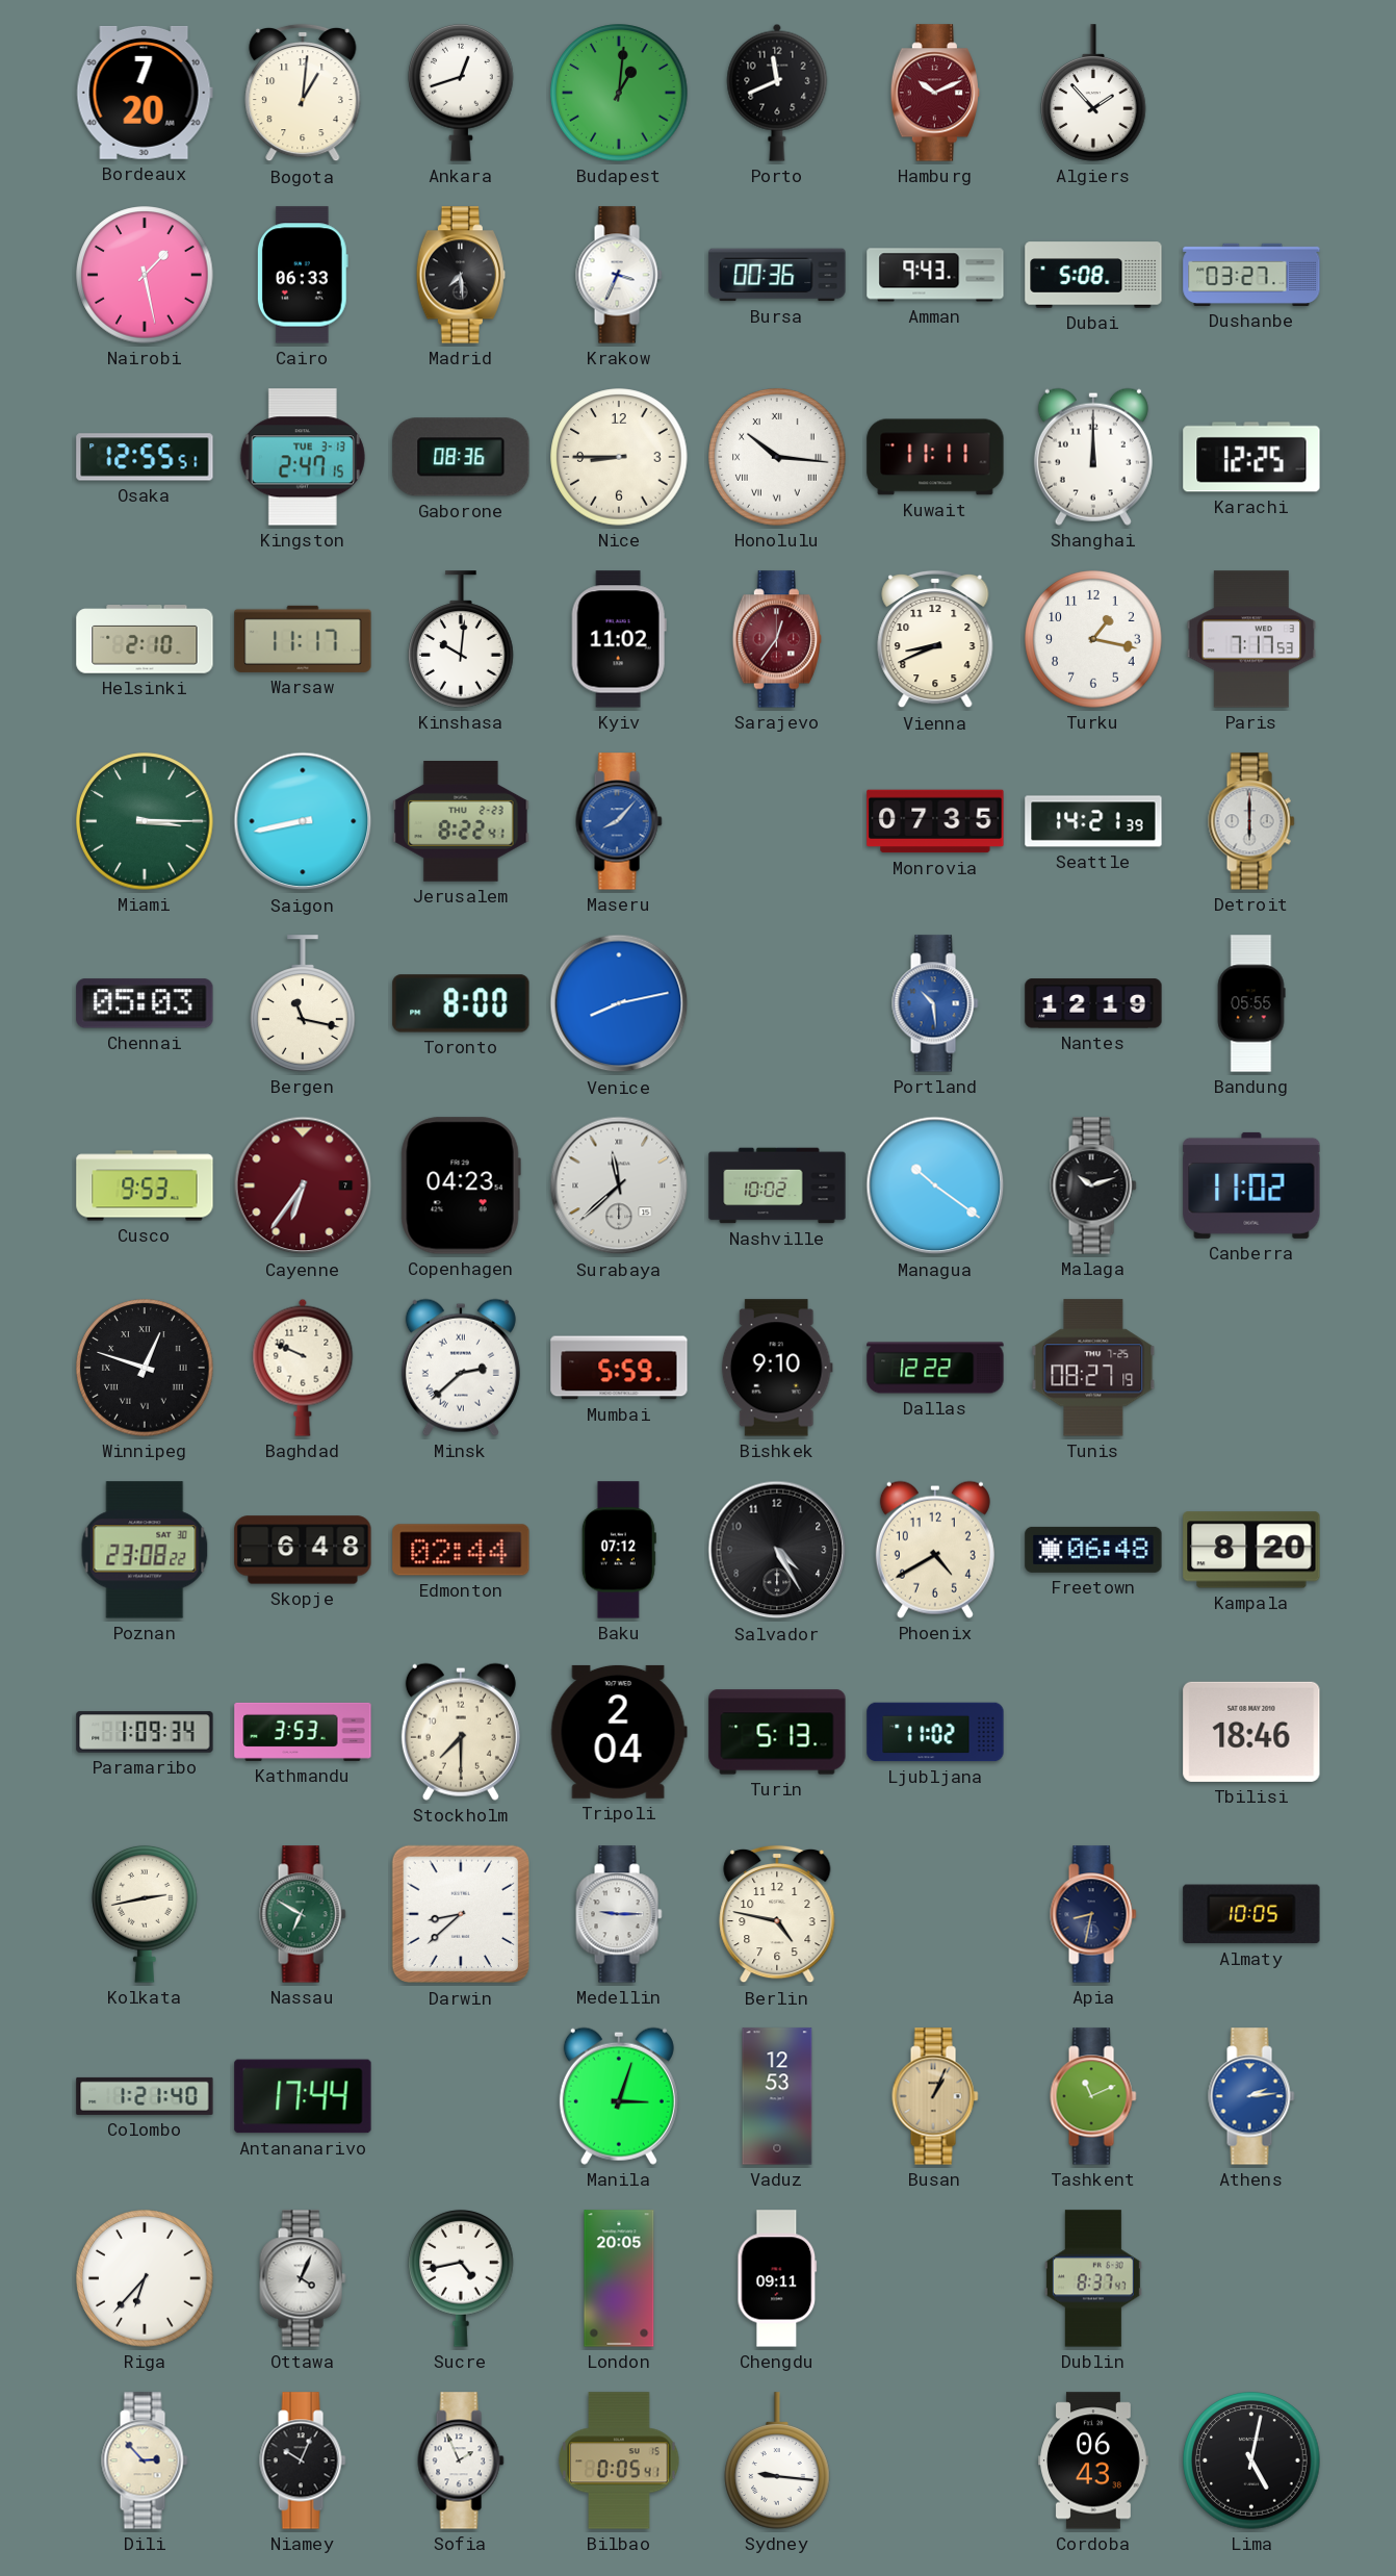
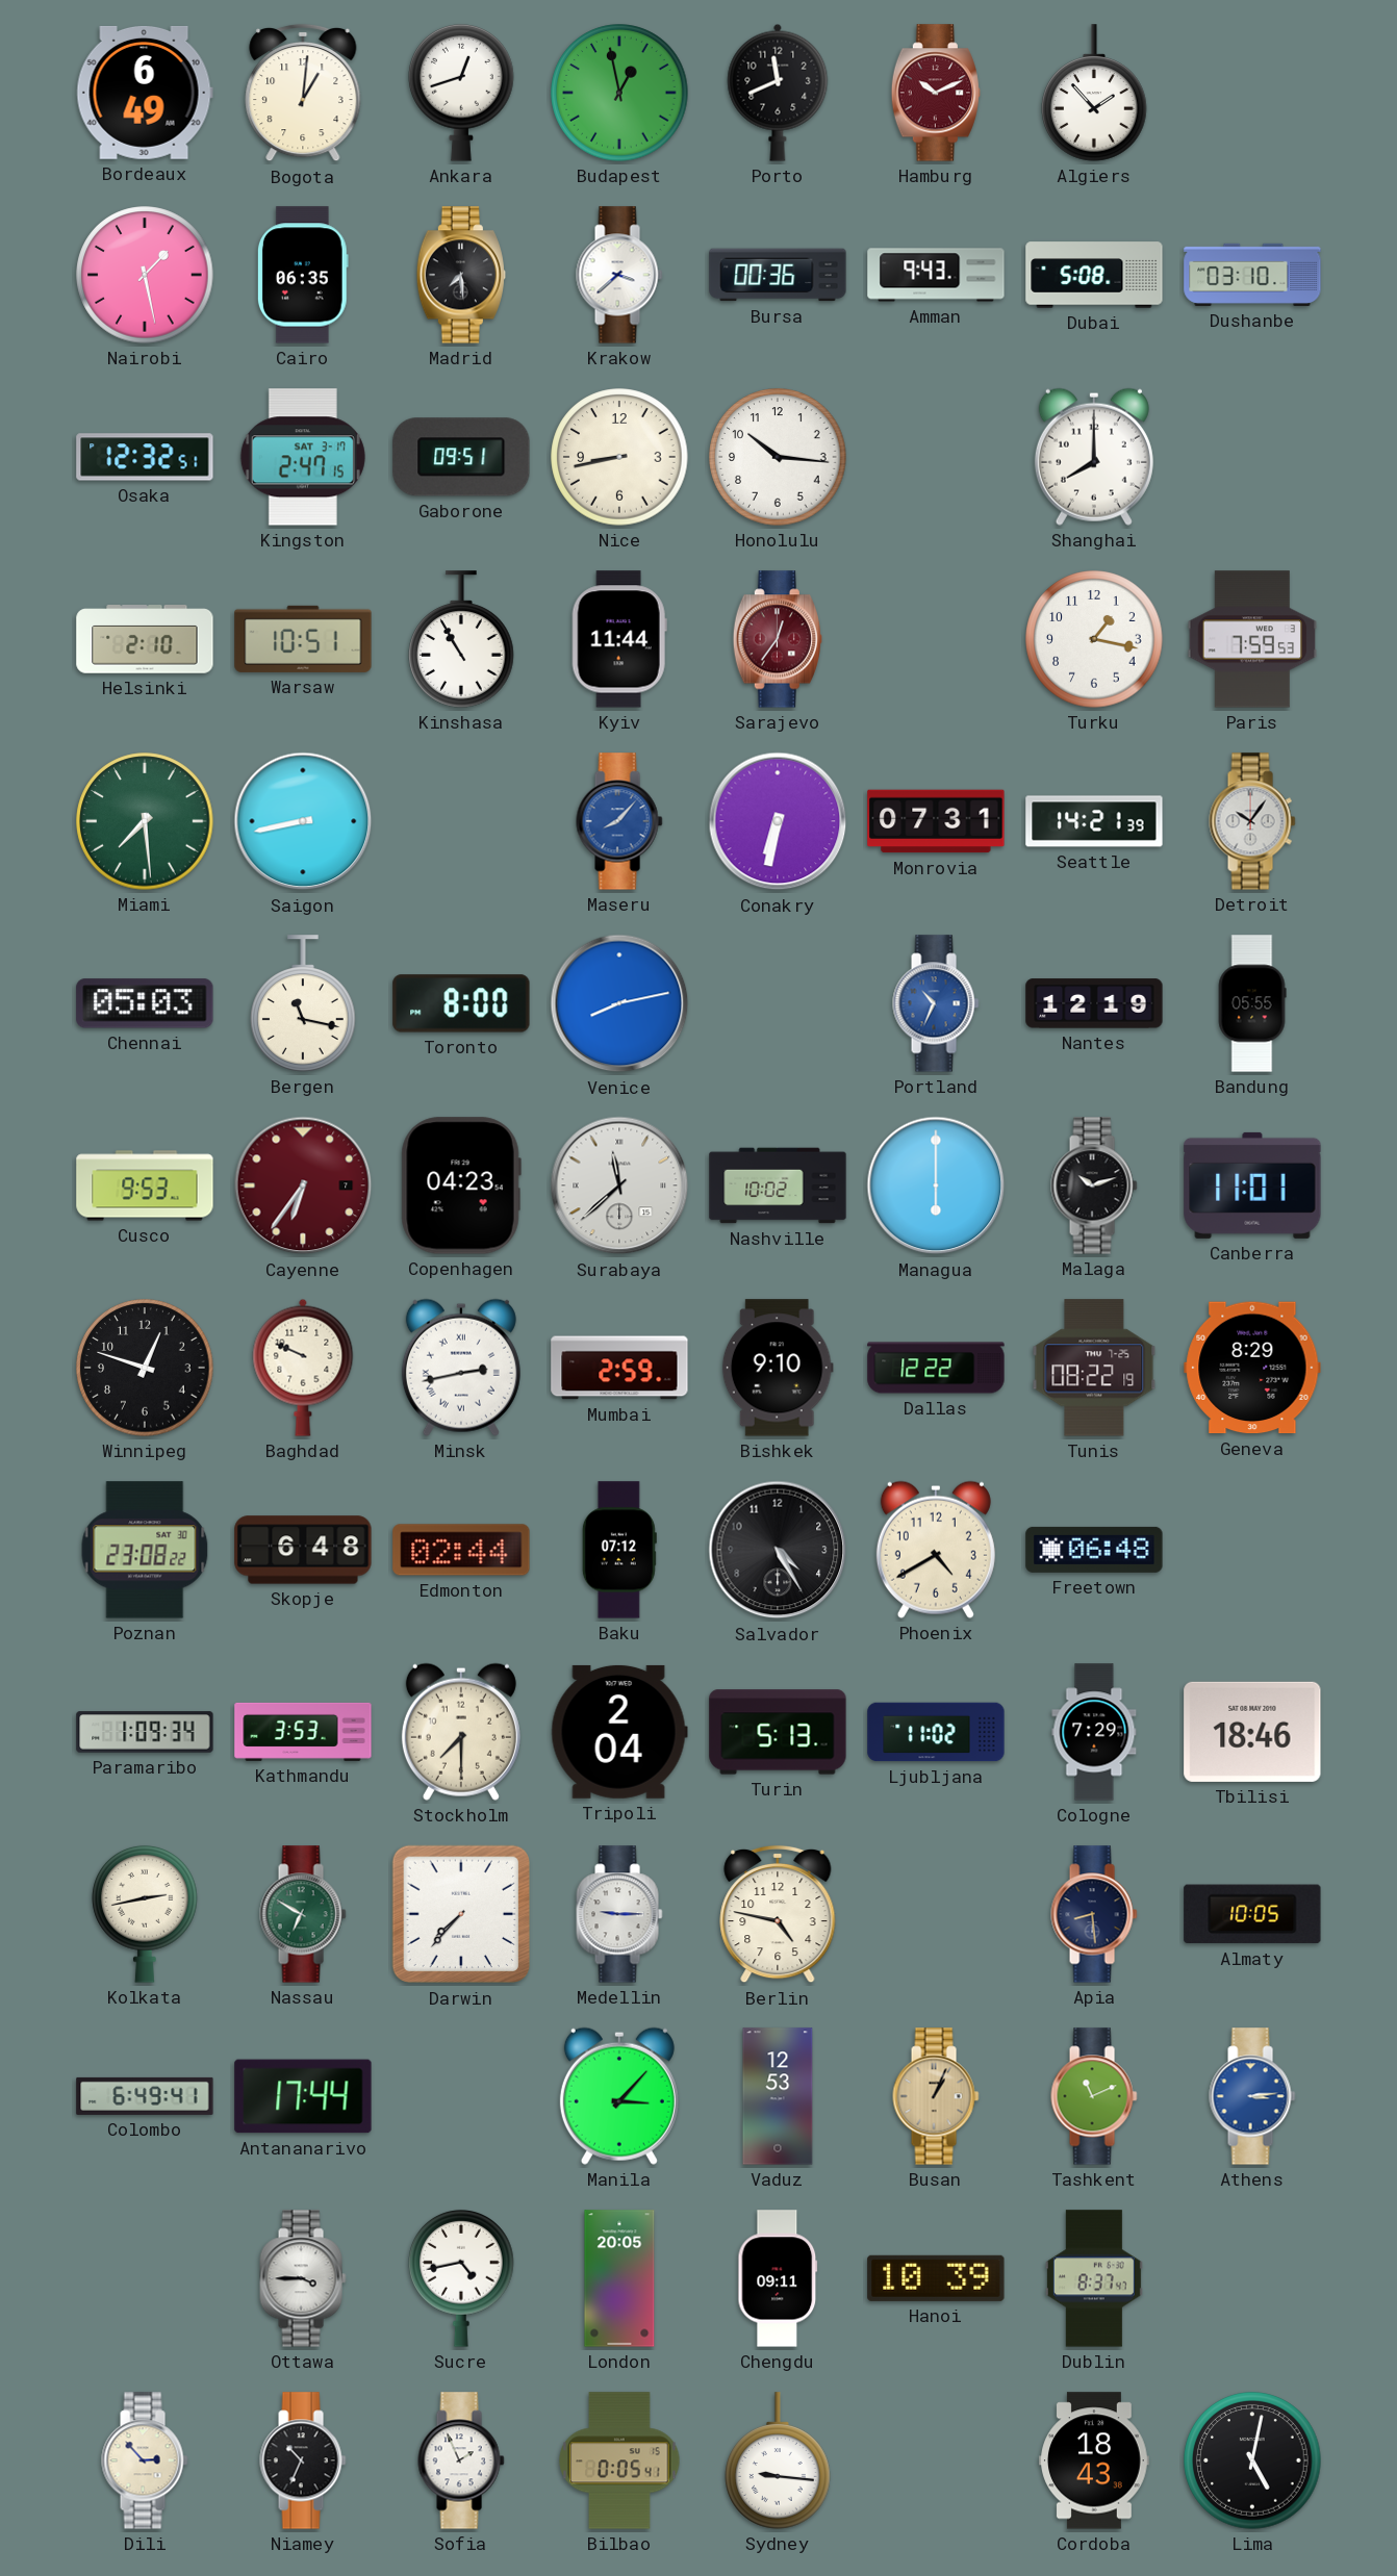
Bordeaux: 7:20 -> 6:49
Budapest: 1:01 -> 12:58
Cairo: 06:33 -> 06:35
Krakow: 3:34 -> 3:38
Dushanbe: 03:27 -> 03:10
Osaka: 12:55 -> 12:32
Kingston date: TUE 3-13 -> SAT 3-17
Gaborone: 08:36 -> 09:51
Nice: 8:45 -> 8:43
Honolulu numerals: Roman -> Arabic
Kuwait: 11:11 -> none
Shanghai: 12:00 -> 8:00
Karachi: 12:25 -> none
Warsaw: 11:17 -> 10:51
Kinshasa: 10:01 -> 10:55
Kyiv: 11:02 -> 11:44
Vienna: 8:41 -> none
Paris: 7:17 -> 7:59
Miami: 3:15 -> 7:29
Jerusalem: 8:22 -> none
Conakry: none -> 6:32
Monrovia: 07:35 -> 07:31
Detroit: 6:00 -> 10:06
Portland: 10:29 -> 10:34
Managua: 10:21 -> 6:00
Canberra: 11:02 -> 11:01
Winnipeg numerals: Roman -> Arabic
Minsk: 2:38 -> 2:43
Mumbai: 5:59 -> 2:59
Tunis: 08:27 -> 08:22
Geneva: none -> 8:29
Kampala: 8:20 -> none
Cologne: none -> 7:29
Darwin: 8:38 -> 7:37
Apia: 8:32 -> 8:29
Colombo: 1:21 -> 6:49
Manila: 3:03 -> 3:07
Athens: 2:14 -> 3:14
Riga: 6:37 -> none
Ottawa: 4:04 -> 3:45
Hanoi: none -> 10:39
Niamey: 10:04 -> 10:34
Cordoba: 06:43 -> 18:43
